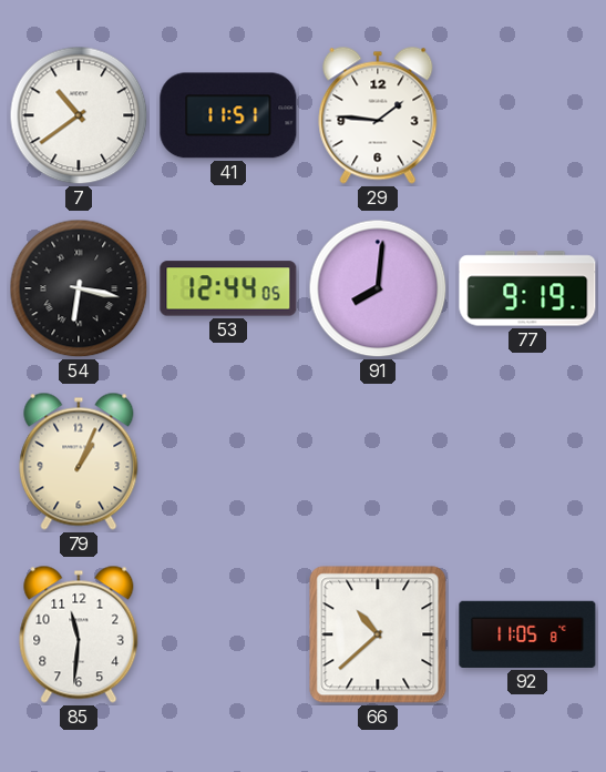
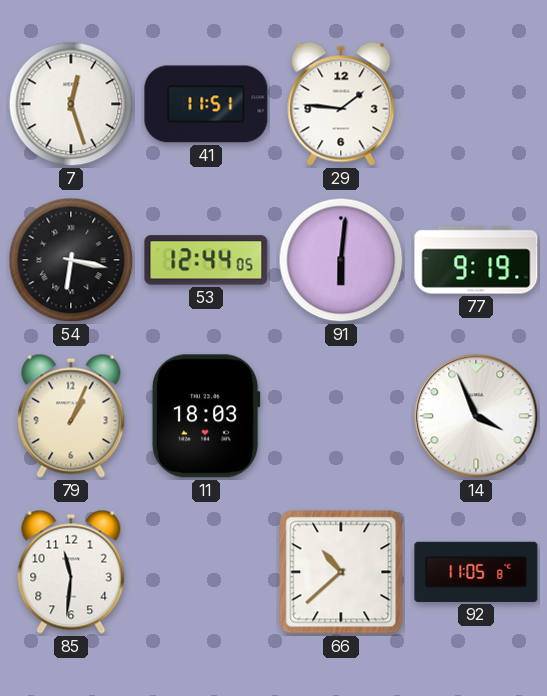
7: 10:39 -> 12:27
91: 8:01 -> 6:01
11: none -> 18:03
14: none -> 3:56
